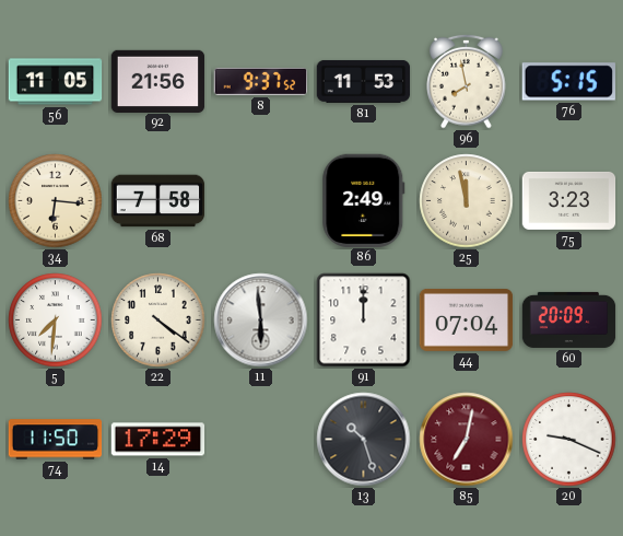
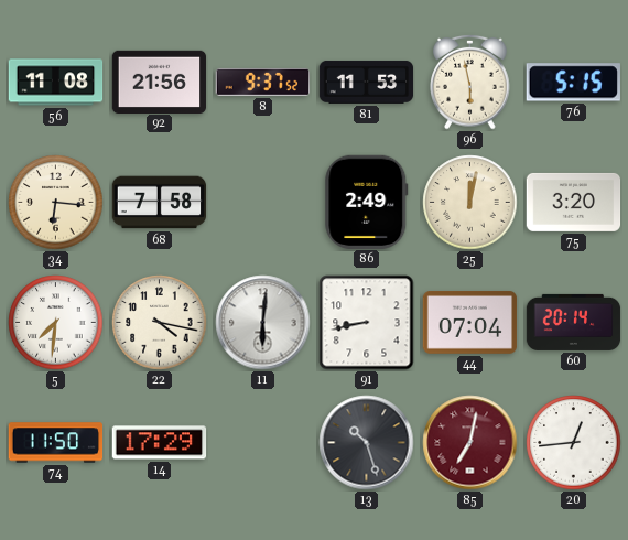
56: 11:05 -> 11:08
96: 7:58 -> 5:58
25: 11:58 -> 12:02
75: 3:23 -> 3:20
22: 4:21 -> 4:17
11: 5:59 -> 6:01
91: 12:00 -> 8:43
60: 20:09 -> 20:14
20: 9:19 -> 12:44
